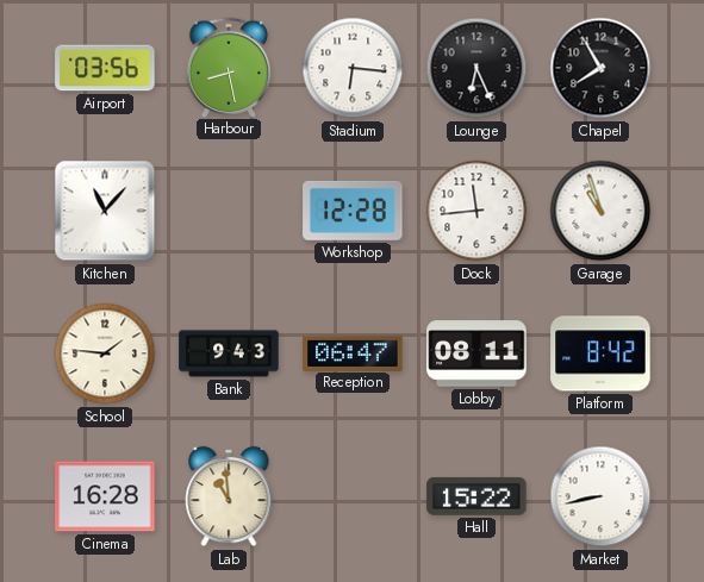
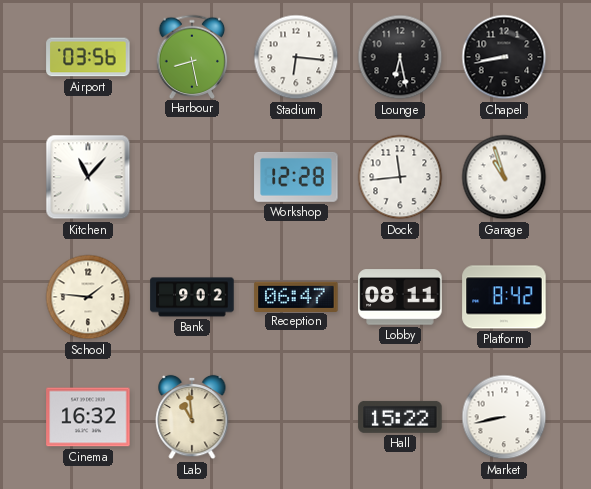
Lounge: 6:26 -> 6:28
Chapel: 7:55 -> 8:43
Bank: 9:43 -> 9:02
Cinema: 16:28 -> 16:32
